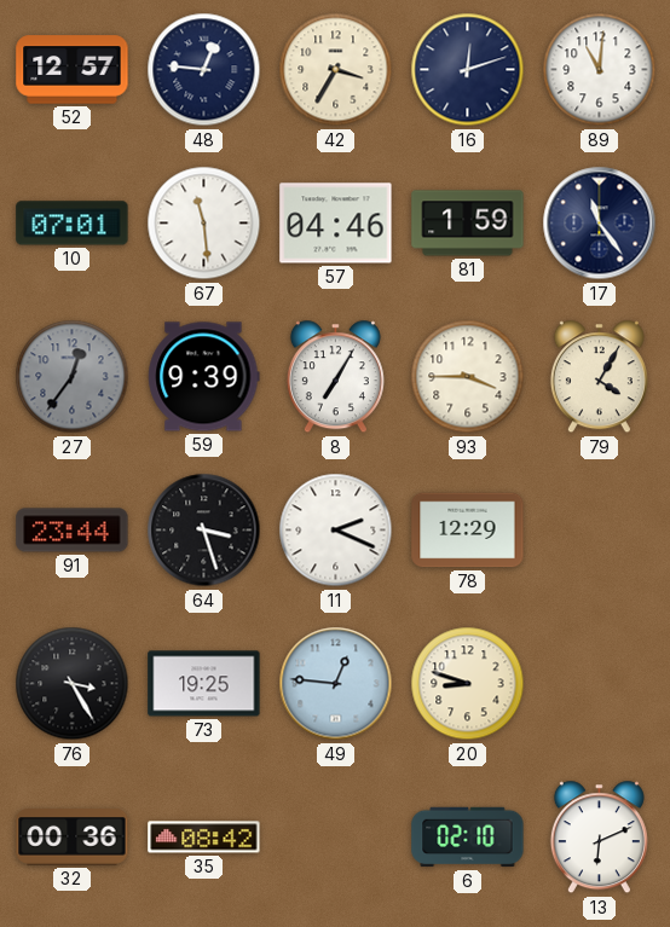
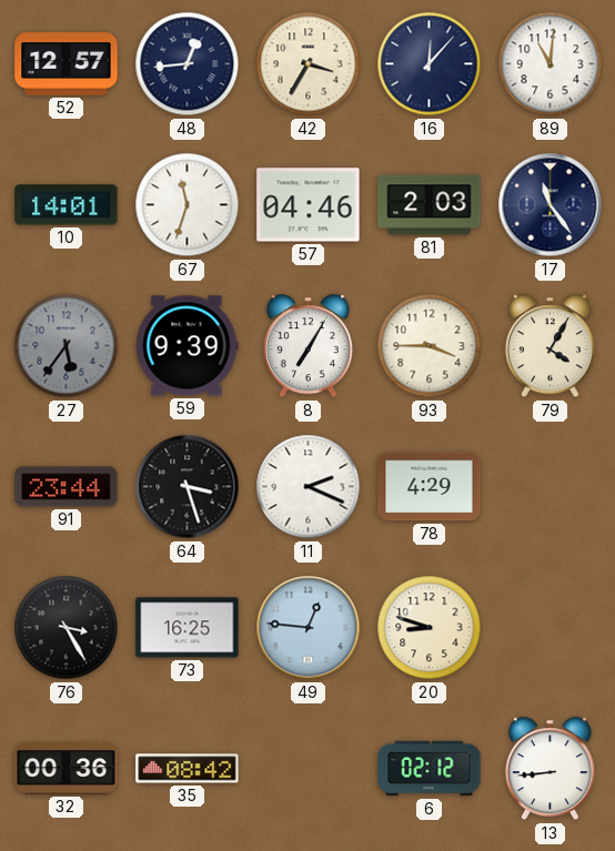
48: 12:46 -> 12:44
16: 12:12 -> 12:07
10: 07:01 -> 14:01
67: 11:29 -> 11:33
81: 1:59 -> 2:03
27: 12:36 -> 5:36
78: 12:29 -> 4:29
73: 19:25 -> 16:25
6: 02:10 -> 02:12
13: 6:11 -> 8:44
